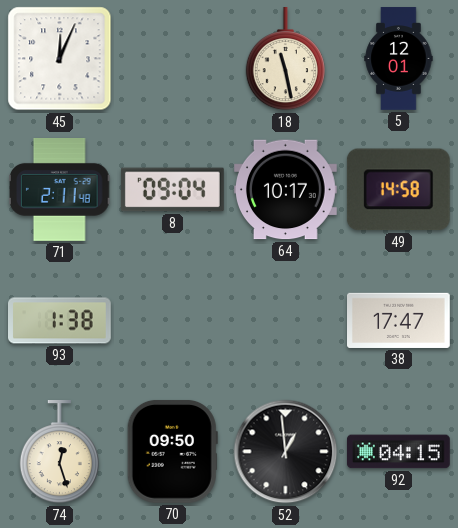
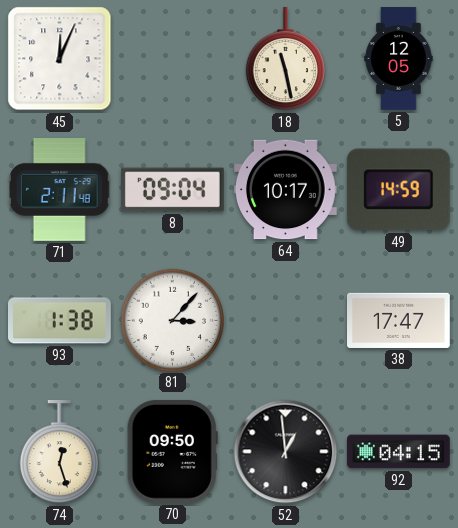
5: 12:01 -> 12:05
49: 14:58 -> 14:59
81: none -> 3:07
